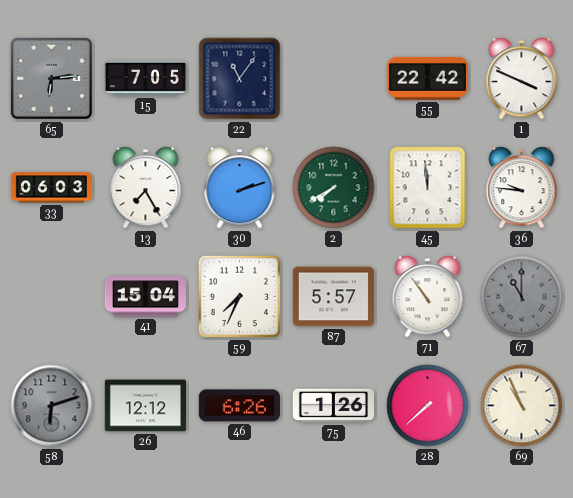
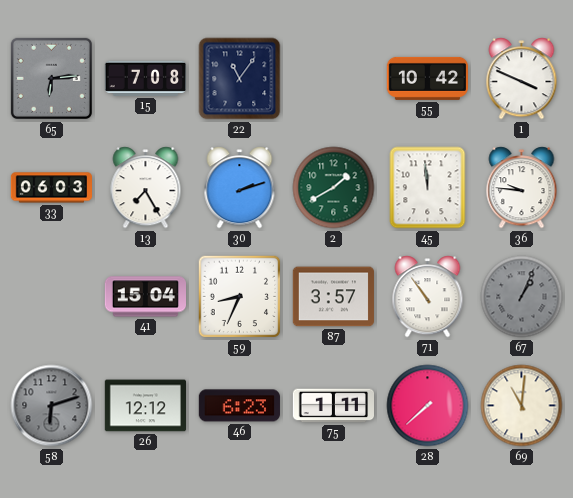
15: 7:05 -> 7:08
55: 22:42 -> 10:42
2: 7:40 -> 1:40
59: 7:34 -> 8:34
87: 5:57 -> 3:57
67: 11:00 -> 1:04
46: 6:26 -> 6:23
75: 1:26 -> 1:11
69: 10:56 -> 11:01
